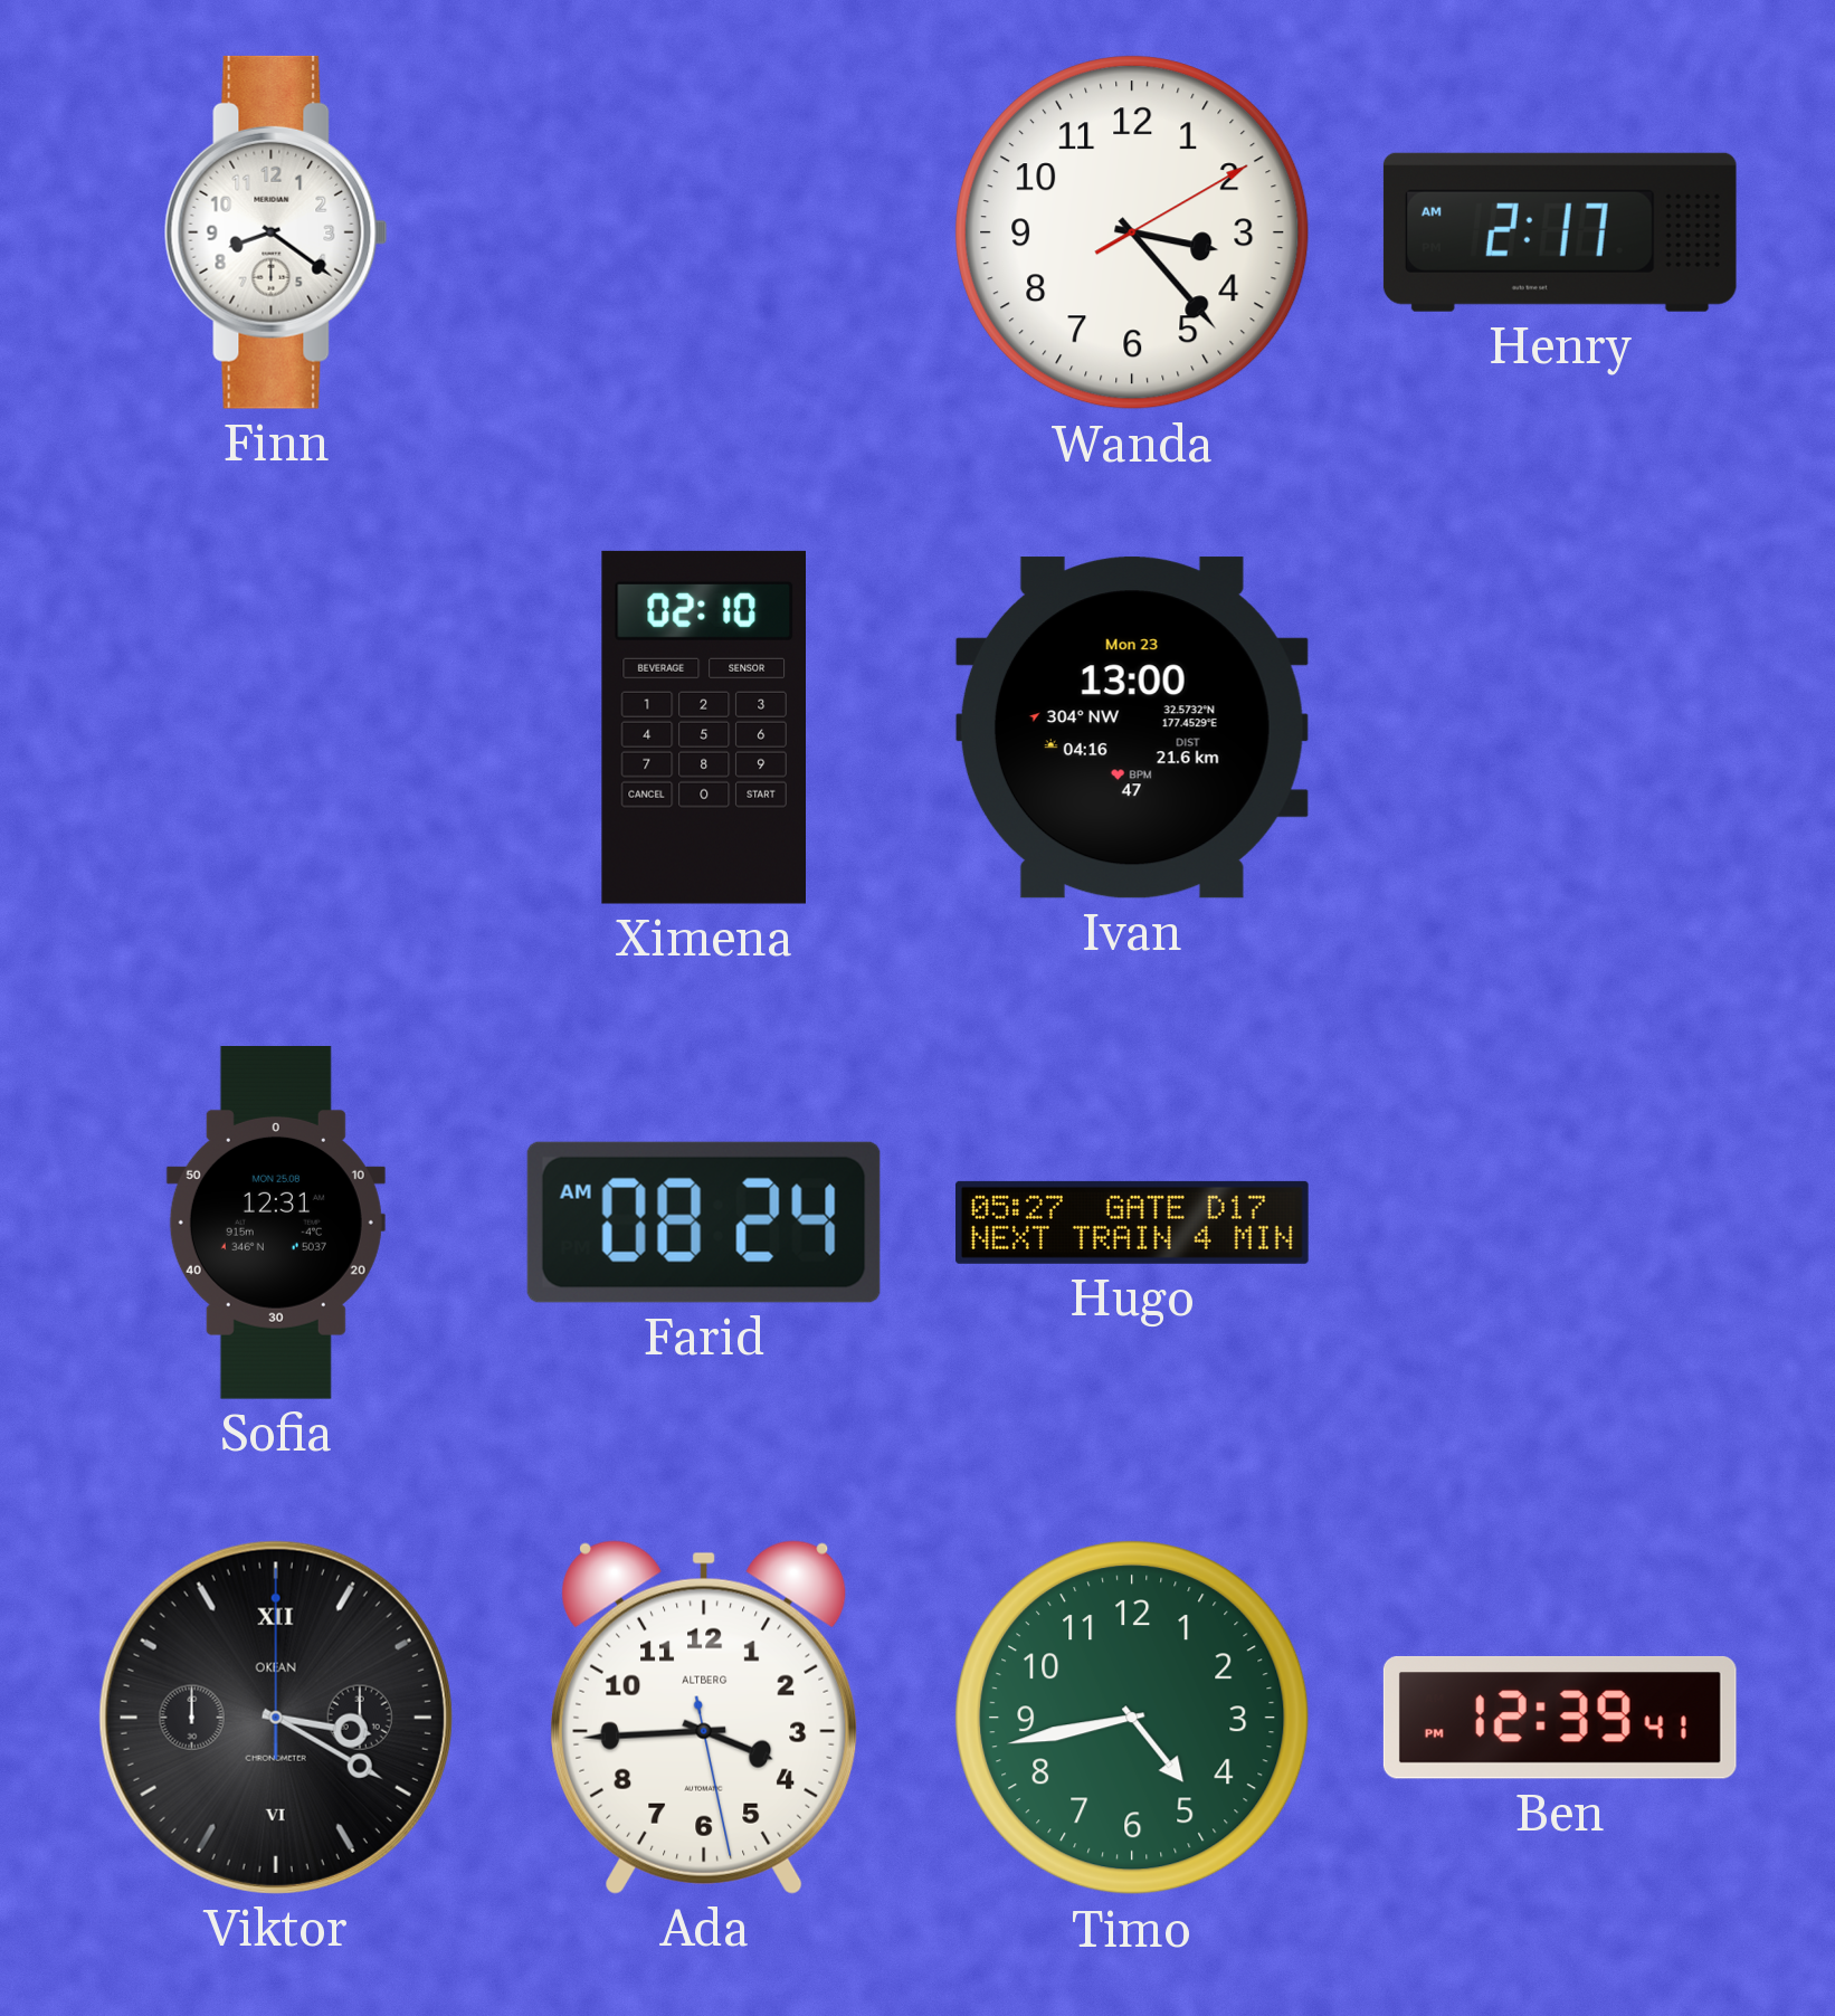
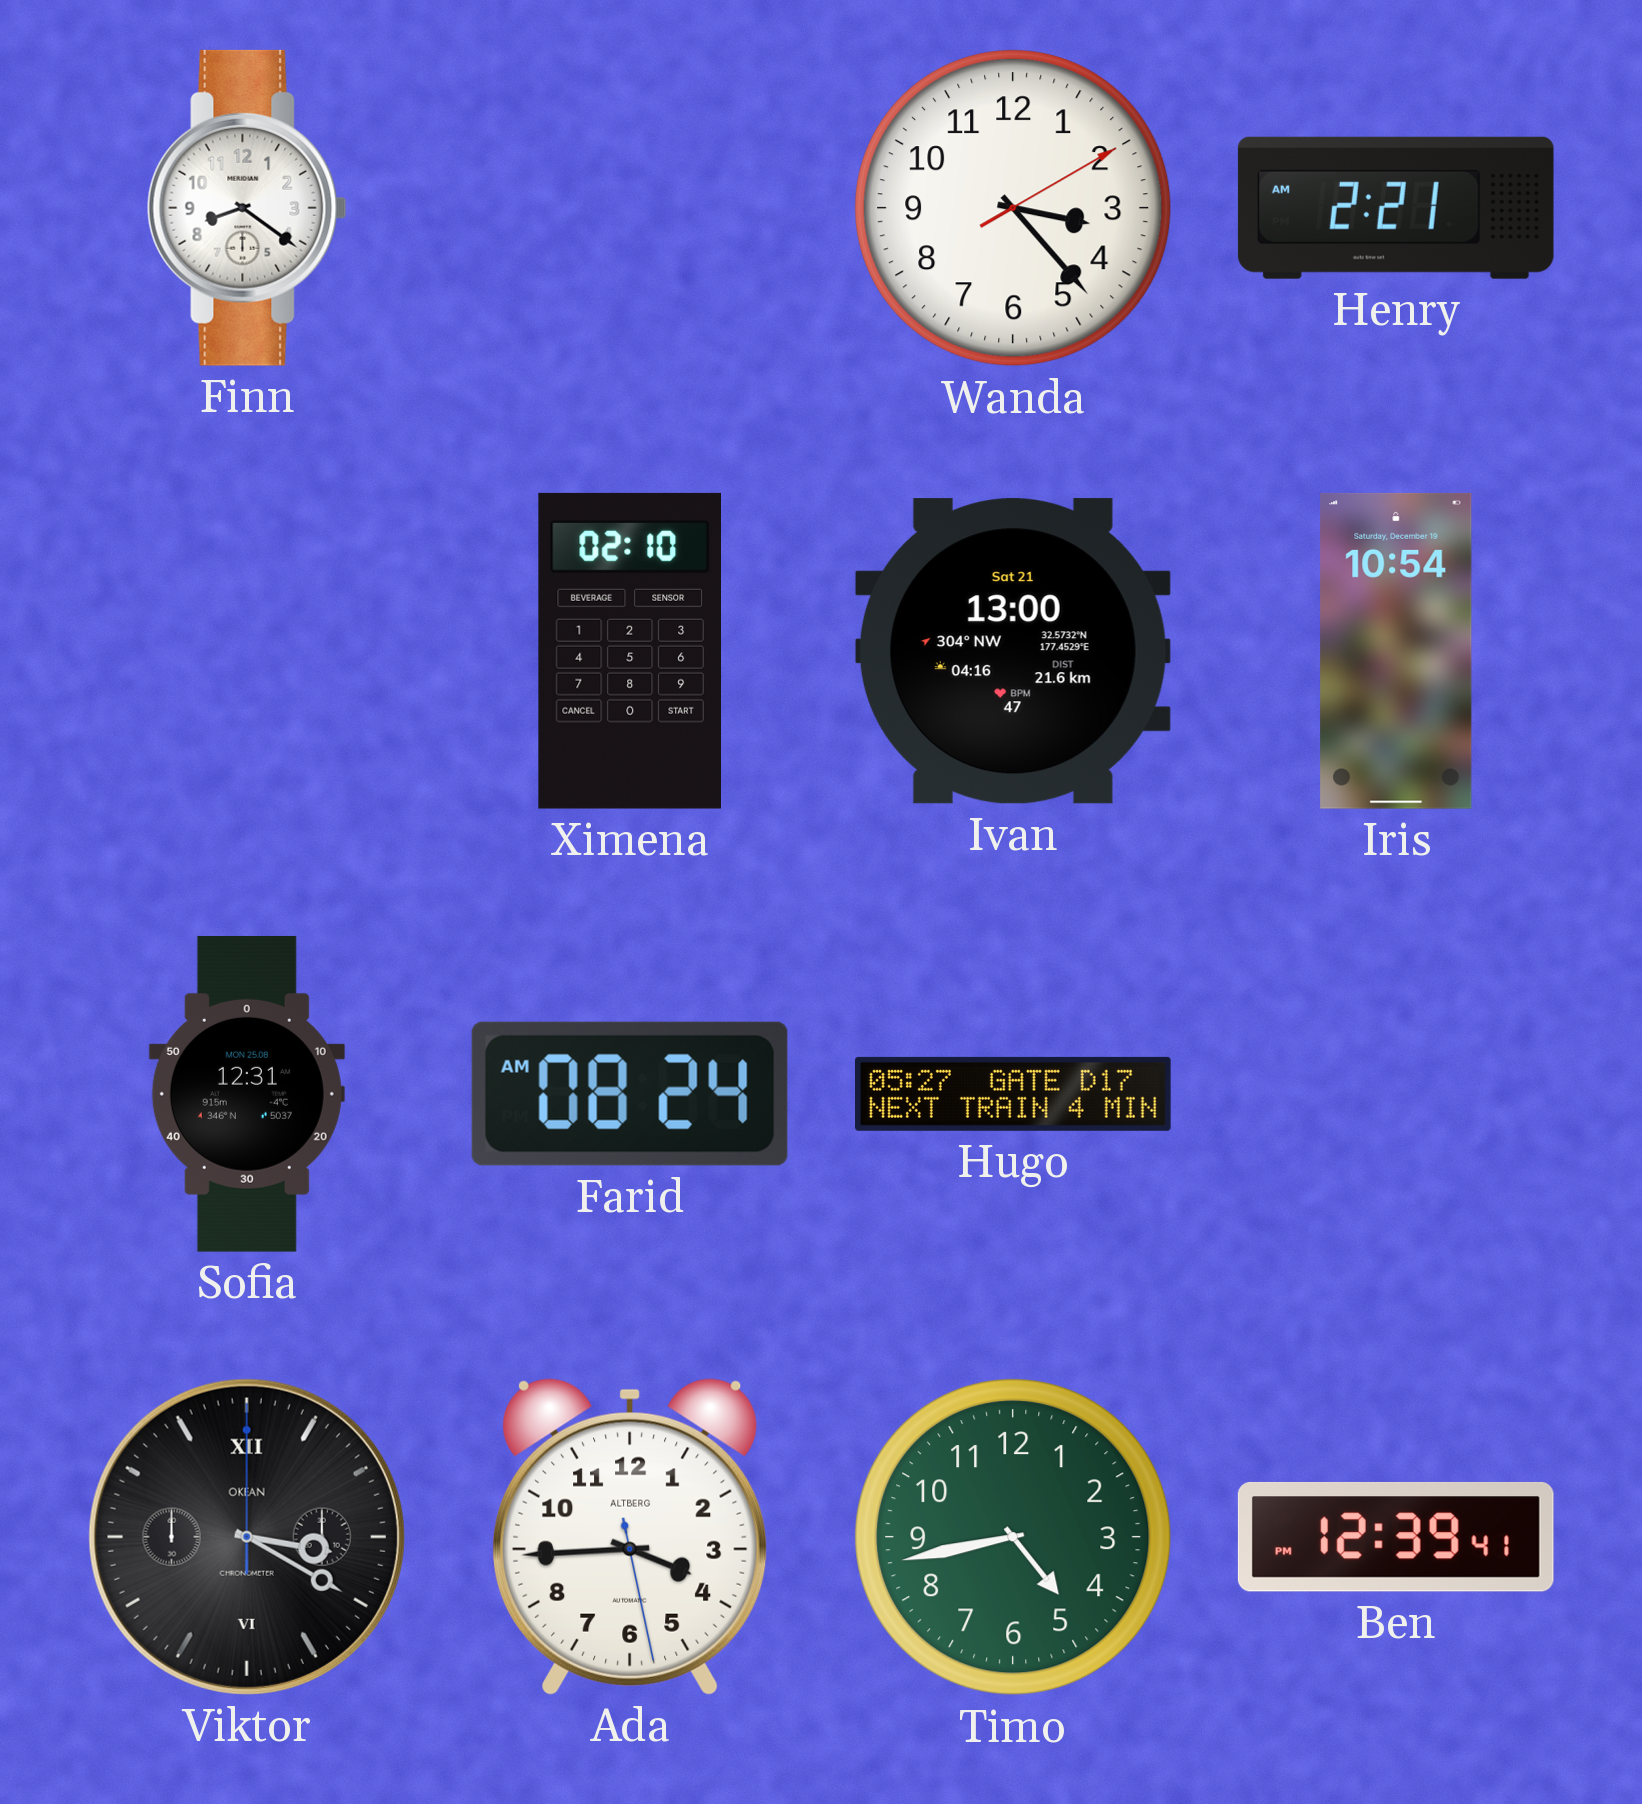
Henry: 2:17 -> 2:21
Ivan date: Mon 23 -> Sat 21
Iris: none -> 10:54
